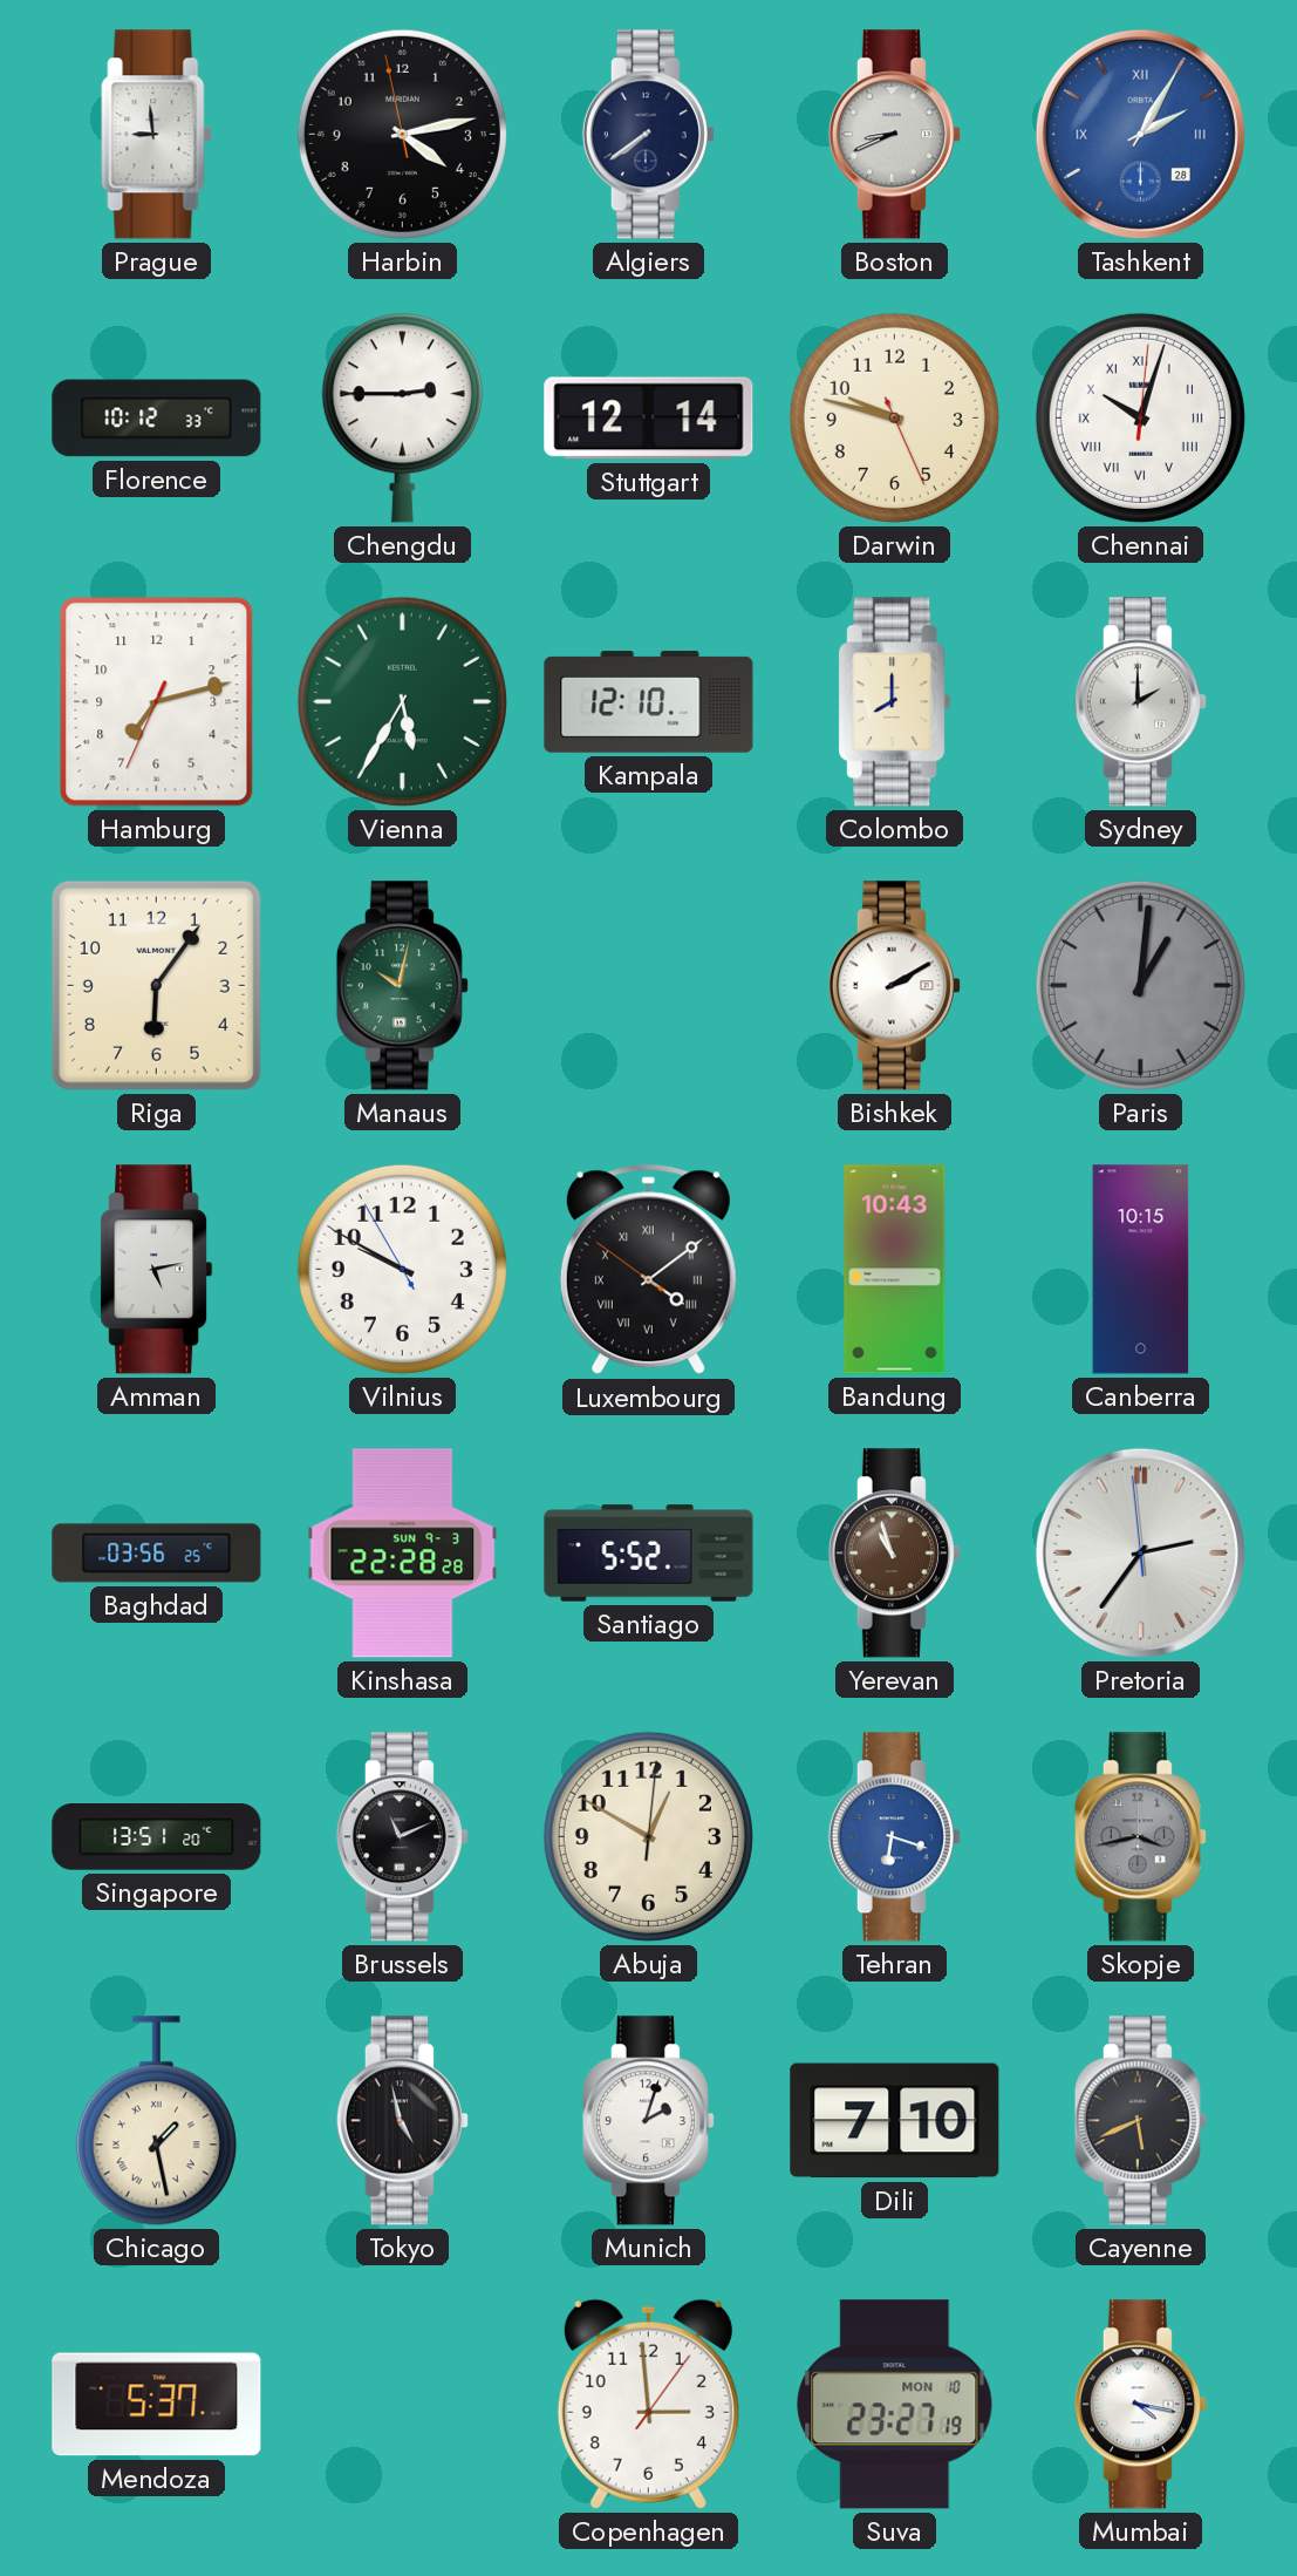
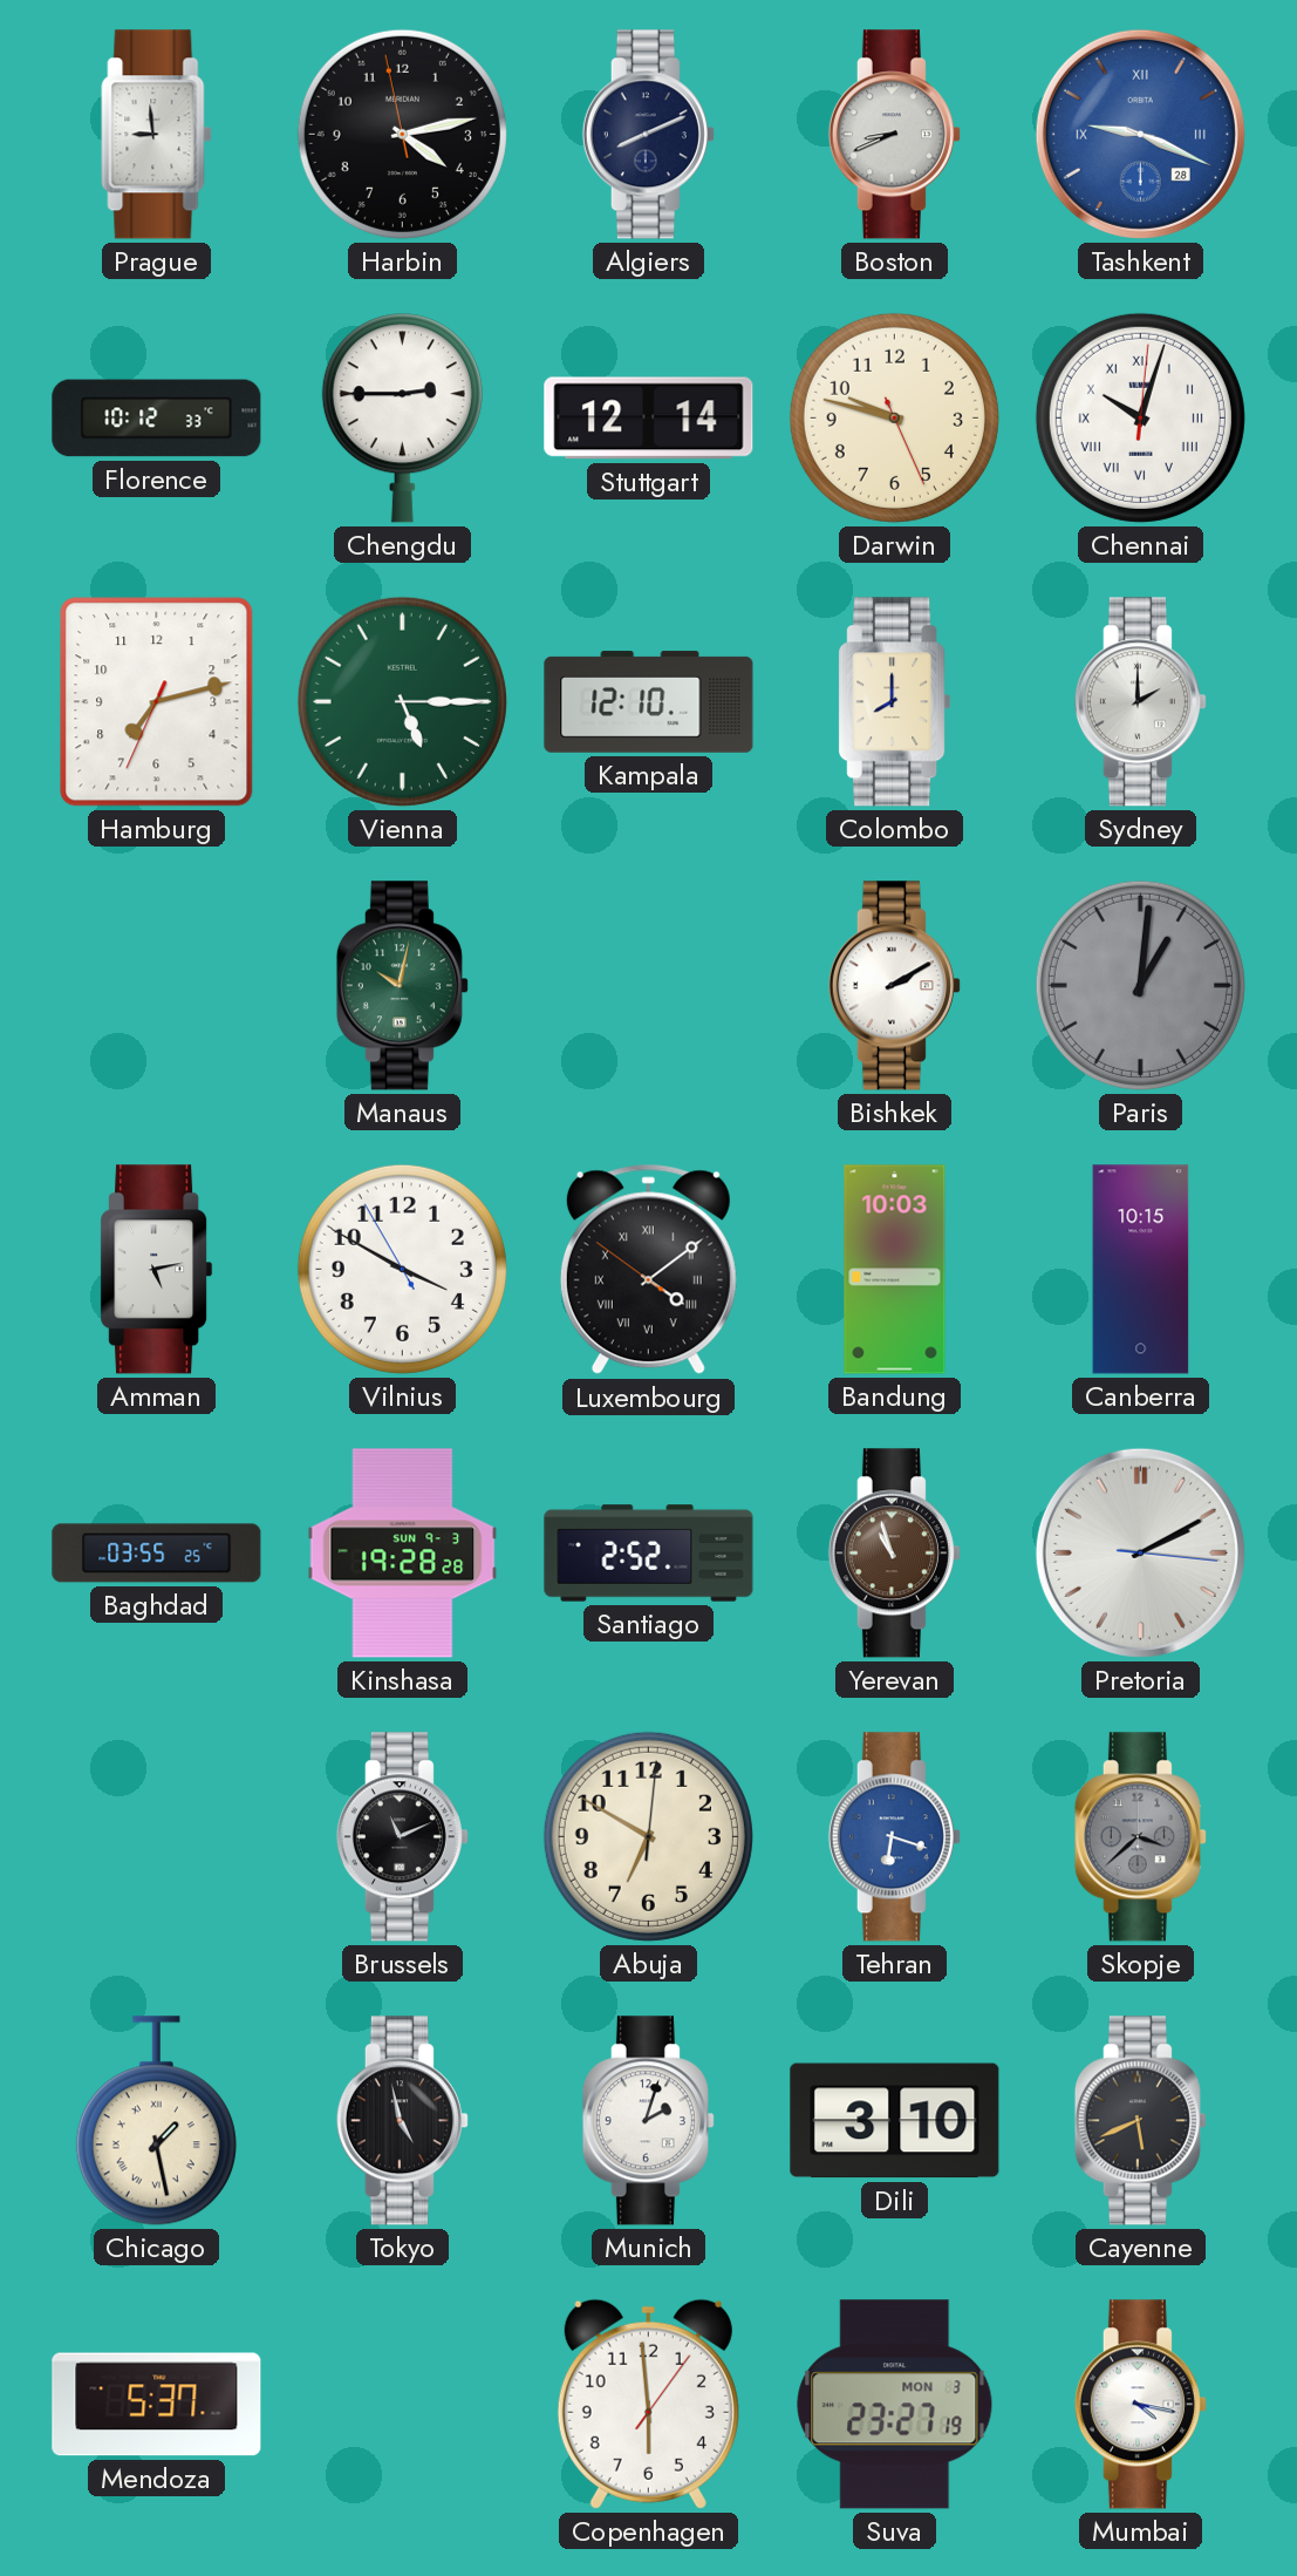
Algiers: 7:39 -> 8:11
Tashkent: 2:05 -> 9:19
Vienna: 5:35 -> 5:15
Riga: 6:06 -> none
Vilnius: 9:49 -> 3:49
Bandung: 10:43 -> 10:03
Baghdad: 03:56 -> 03:55
Kinshasa: 22:28 -> 19:28
Santiago: 5:52 -> 2:52
Pretoria: 2:35 -> 2:10
Singapore: 13:51 -> none
Abuja: 12:50 -> 6:50
Skopje: 3:43 -> 3:38
Dili: 7:10 -> 3:10
Copenhagen: 2:59 -> 5:59
Suva date: MON 10 -> MON 3
